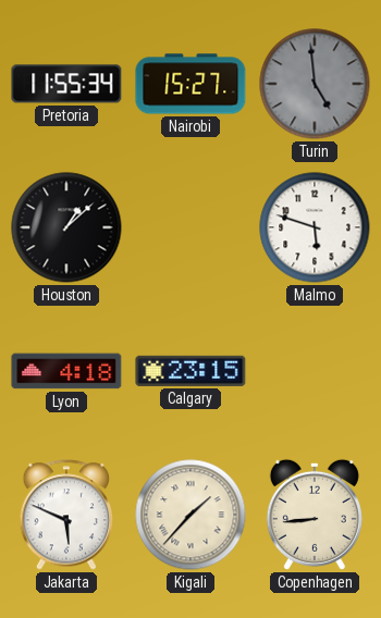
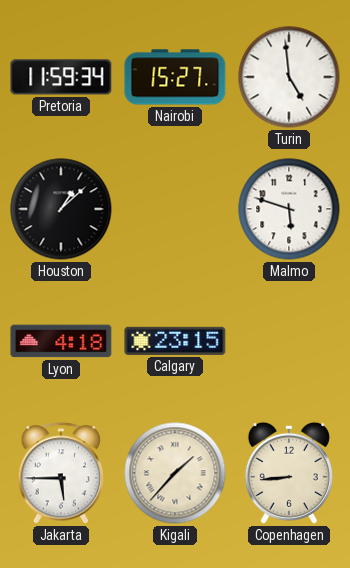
Pretoria: 11:55 -> 11:59
Turin dial: grey -> white
Jakarta: 5:49 -> 5:45
